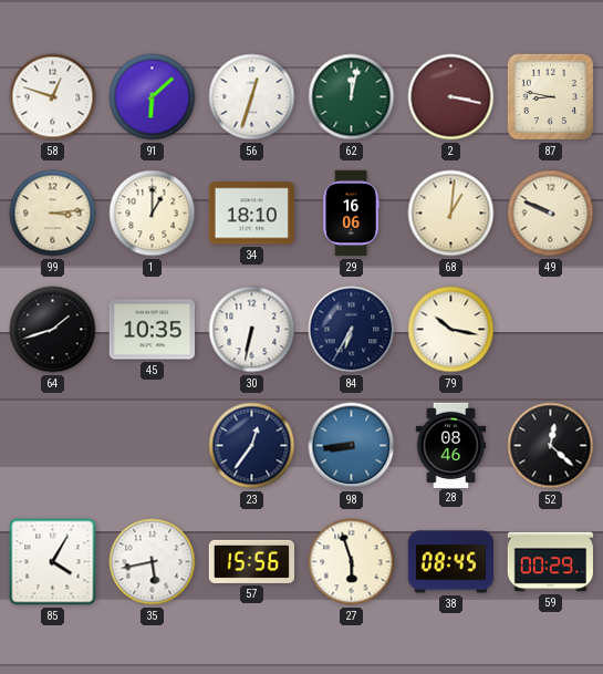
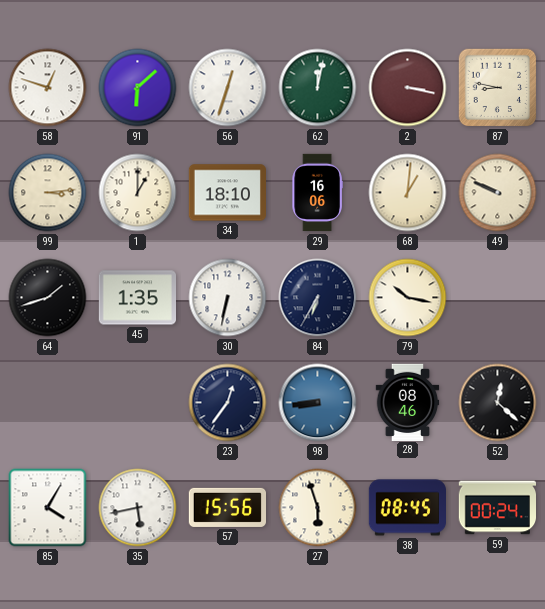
45: 10:35 -> 1:35
59: 00:29 -> 00:24
